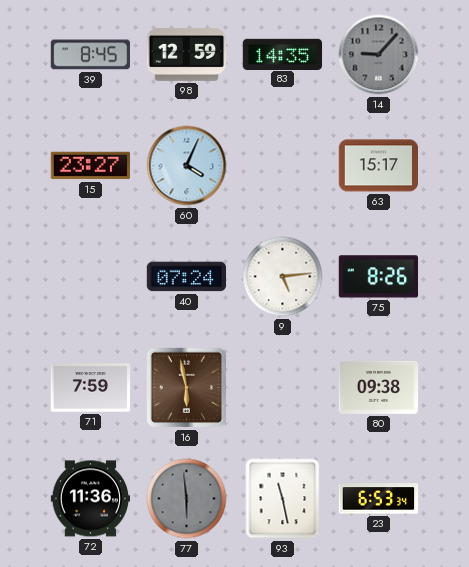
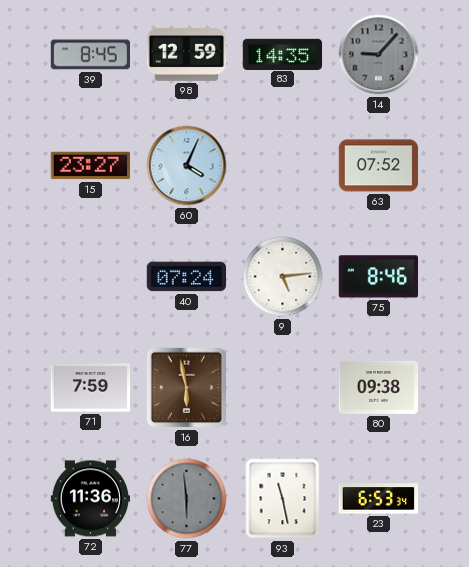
63: 15:17 -> 07:52
75: 8:26 -> 8:46
